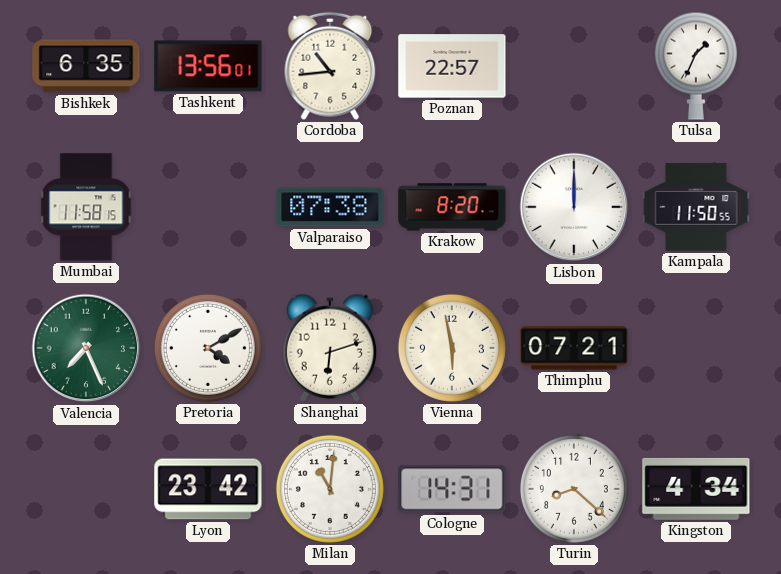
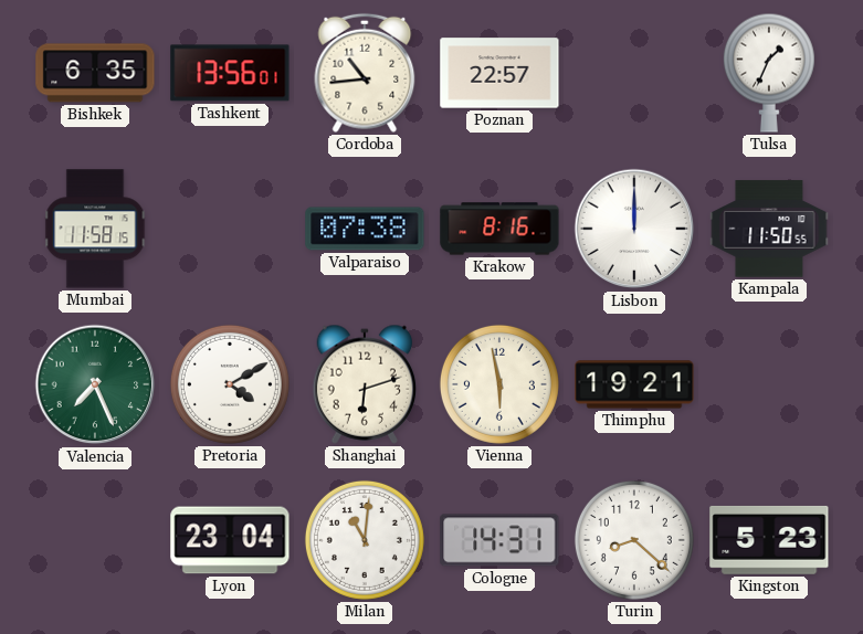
Krakow: 8:20 -> 8:16
Thimphu: 07:21 -> 19:21
Lyon: 23:42 -> 23:04
Kingston: 4:34 -> 5:23
